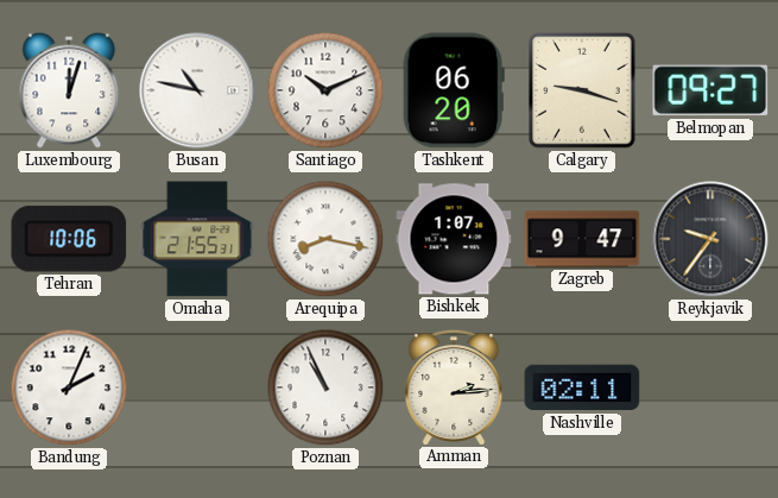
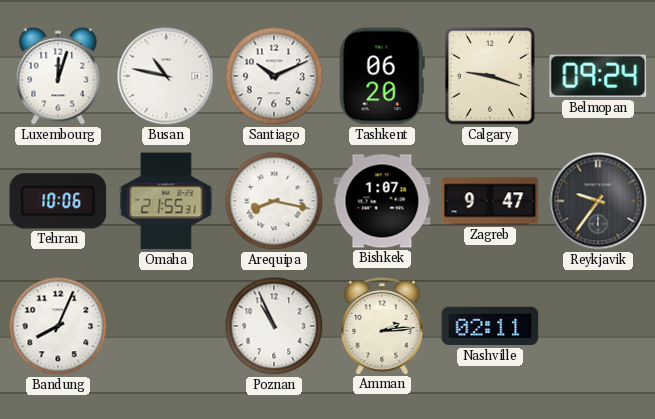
Belmopan: 09:27 -> 09:24
Bandung: 2:04 -> 8:04
